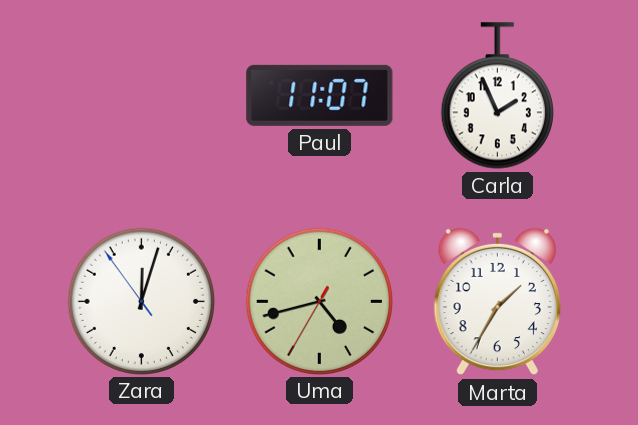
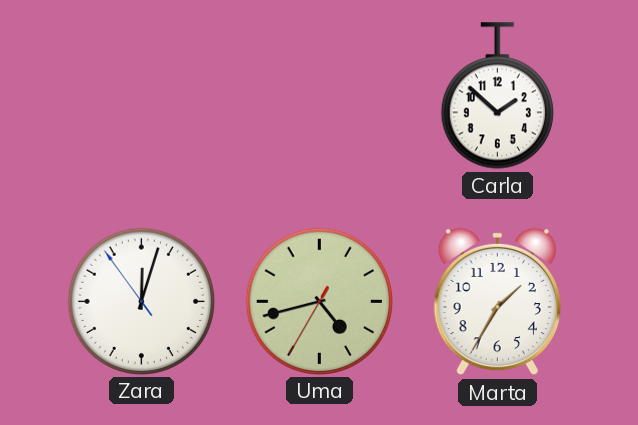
Paul: 11:07 -> none
Carla: 1:56 -> 1:52
